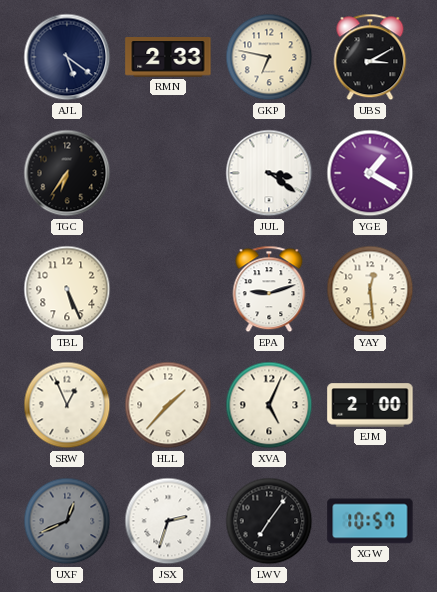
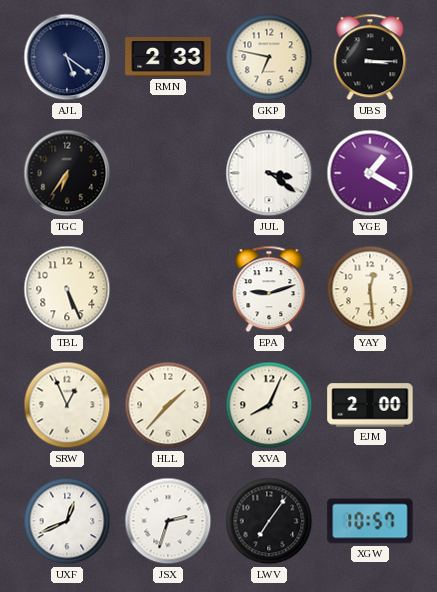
UBS: 3:10 -> 3:15
XVA: 5:04 -> 8:04
UXF dial: grey -> white
